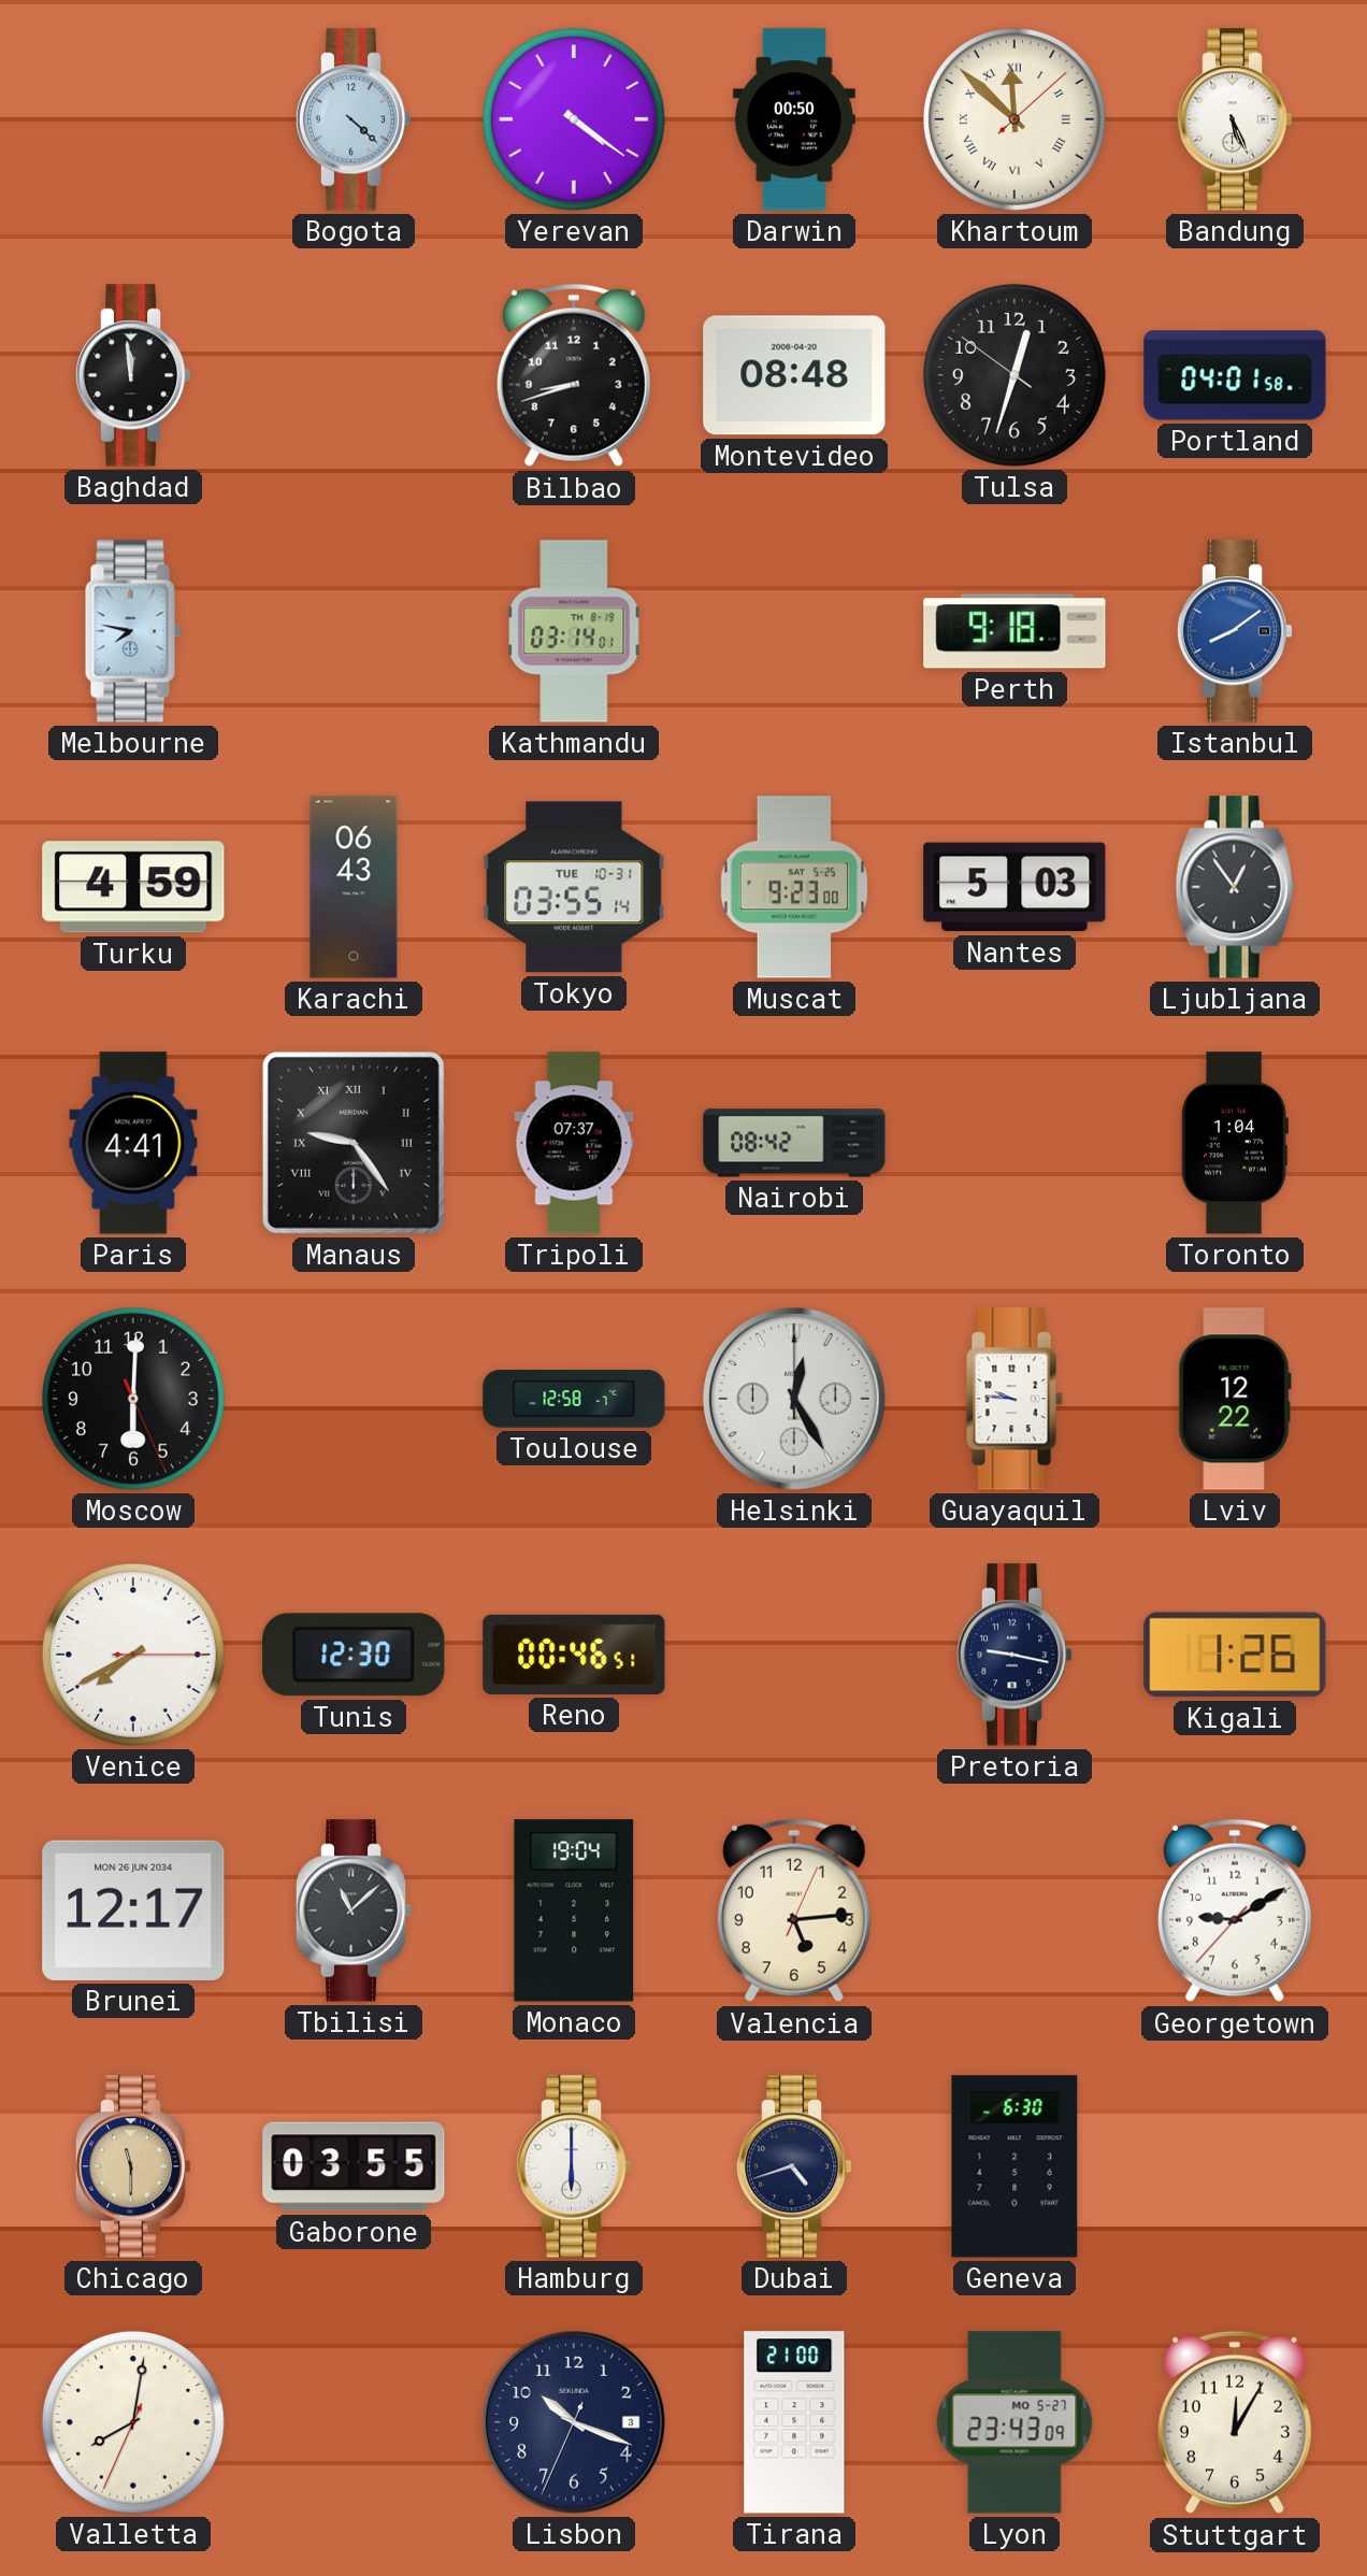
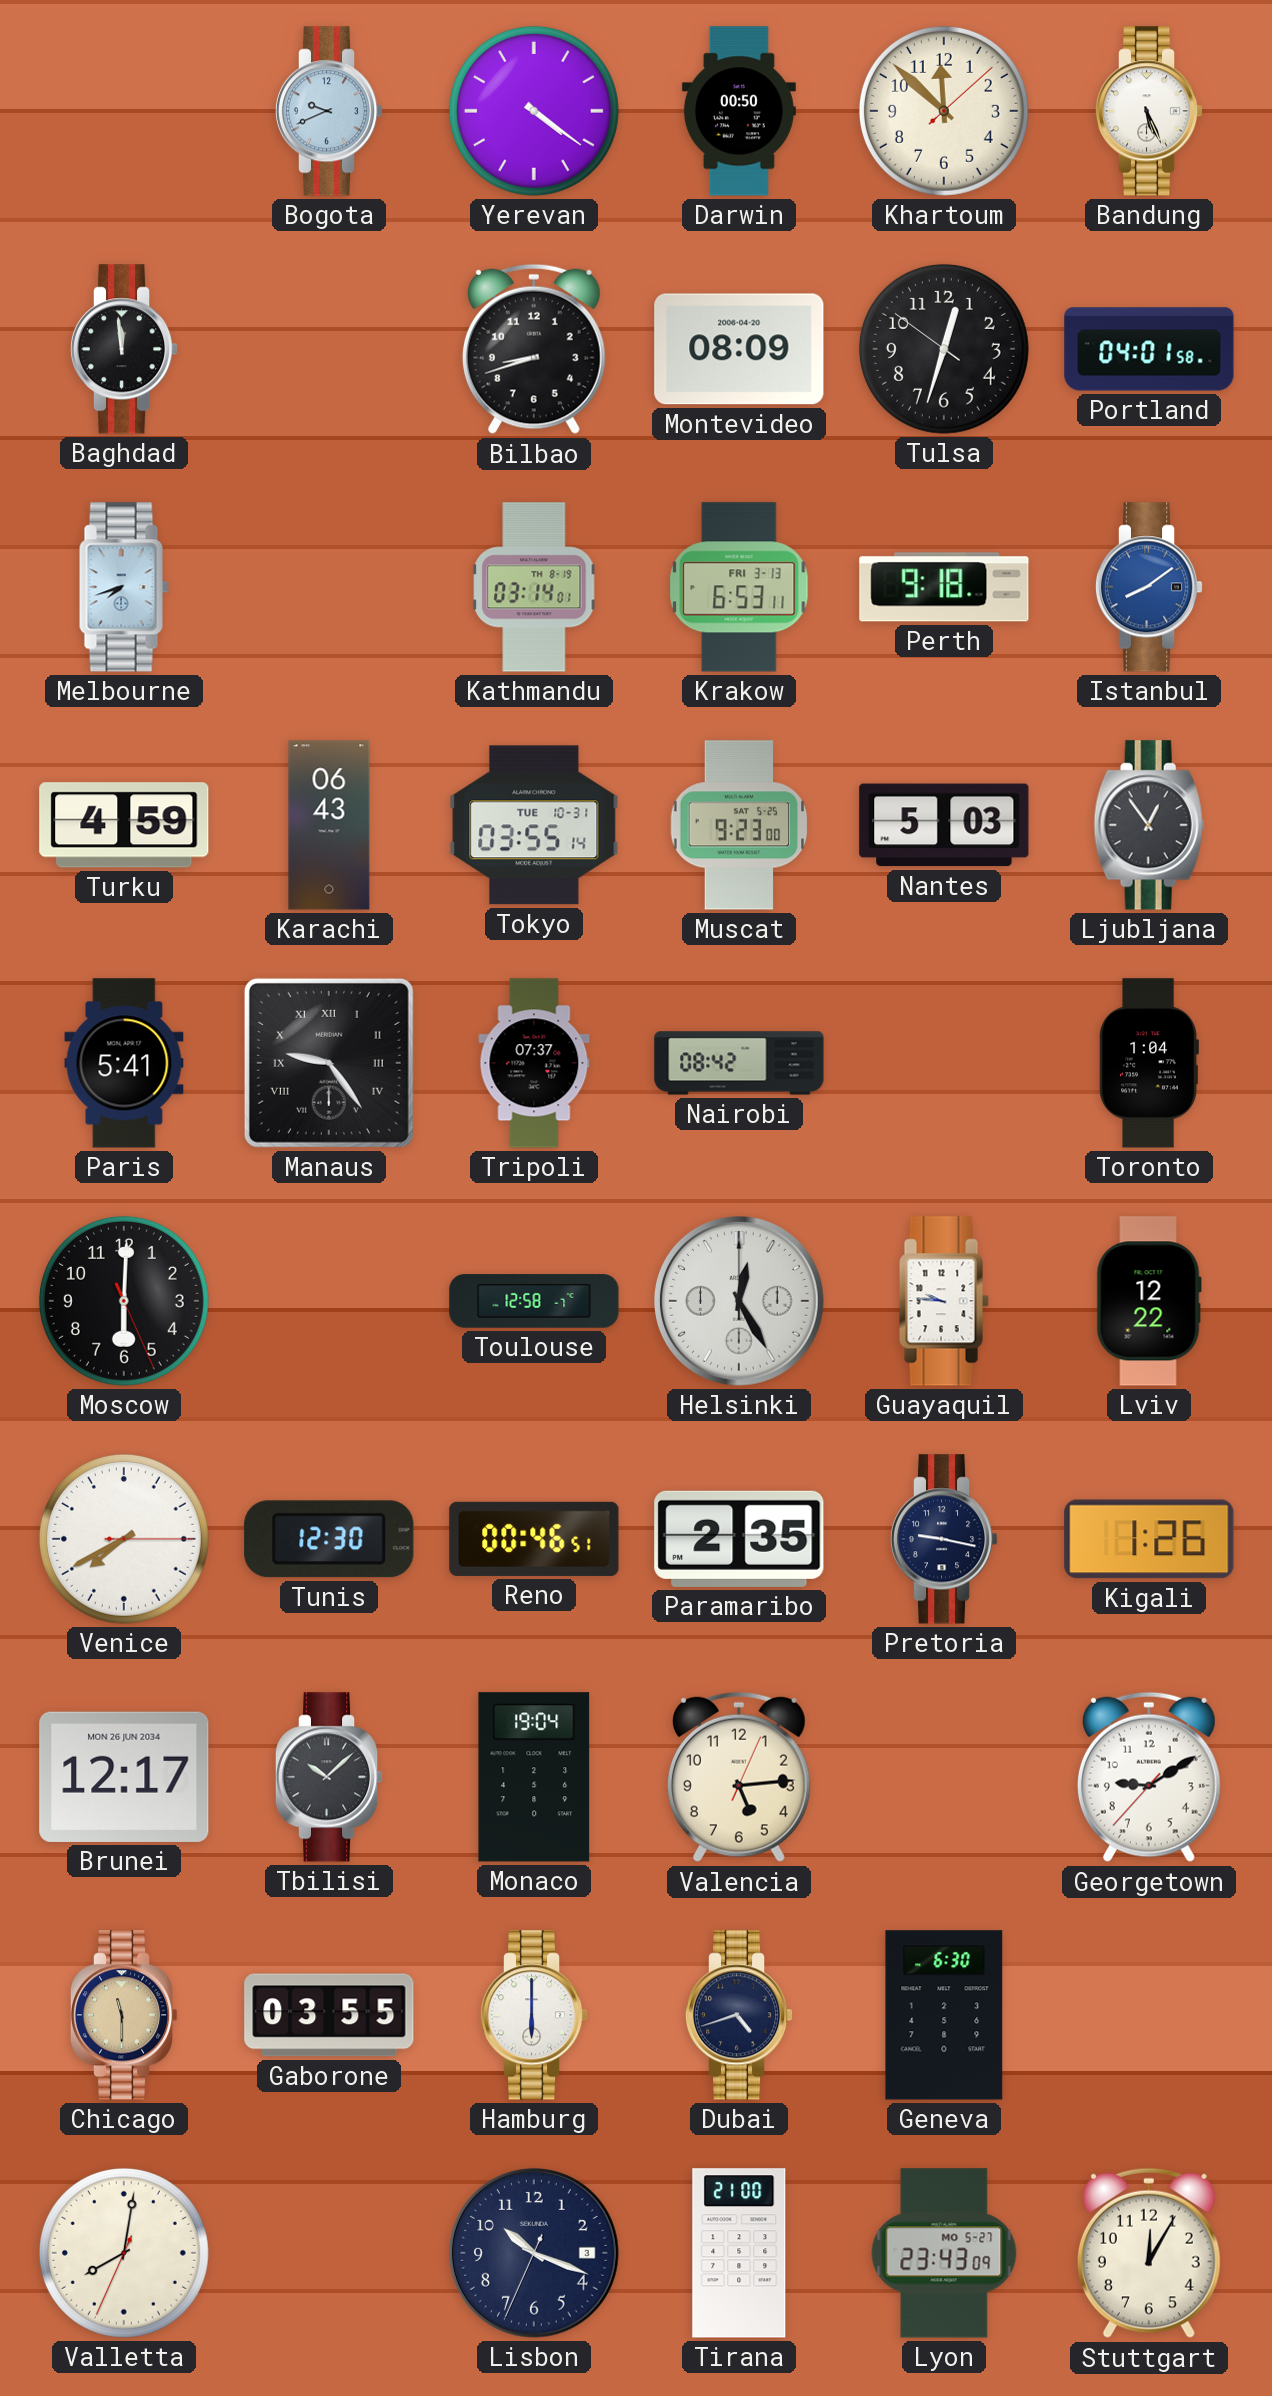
Bogota: 4:22 -> 9:41
Khartoum numerals: Roman -> Arabic
Montevideo: 08:48 -> 08:09
Melbourne: 7:47 -> 7:42
Krakow: none -> 6:53
Paris: 4:41 -> 5:41
Paramaribo: none -> 2:35
Tbilisi: 11:08 -> 10:08
